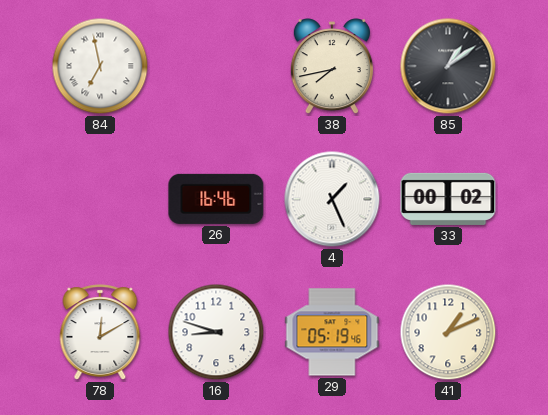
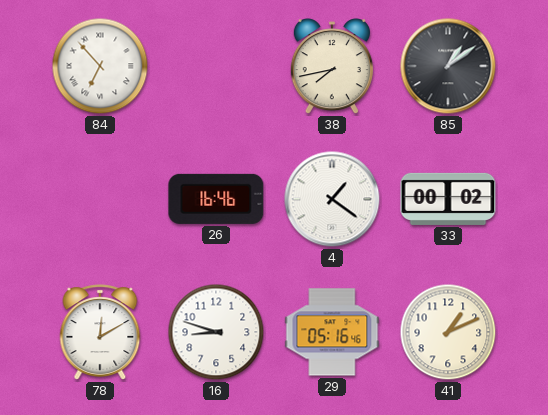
84: 6:58 -> 6:53
4: 1:26 -> 1:21
29: 05:19 -> 05:16
